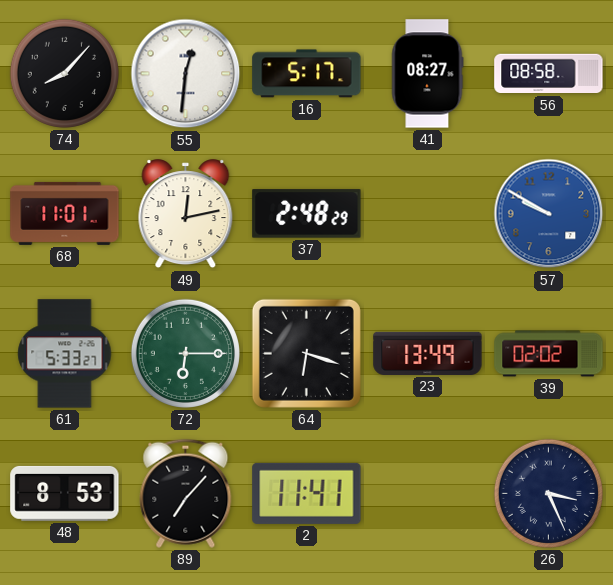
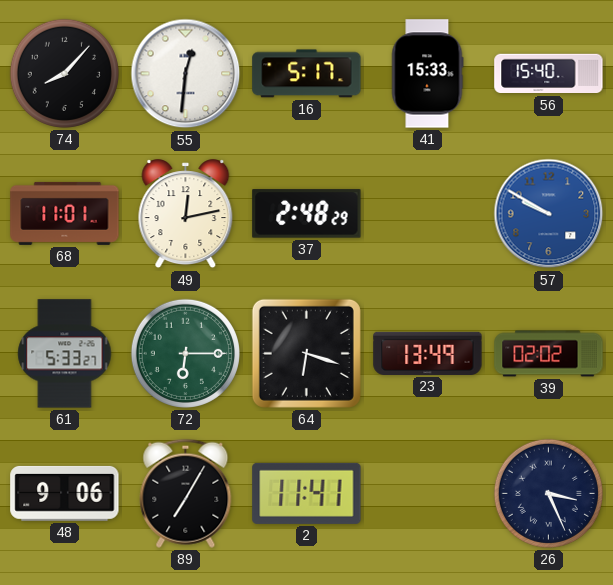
41: 08:27 -> 15:33
56: 08:58 -> 15:40
48: 8:53 -> 9:06
89: 7:07 -> 7:05
